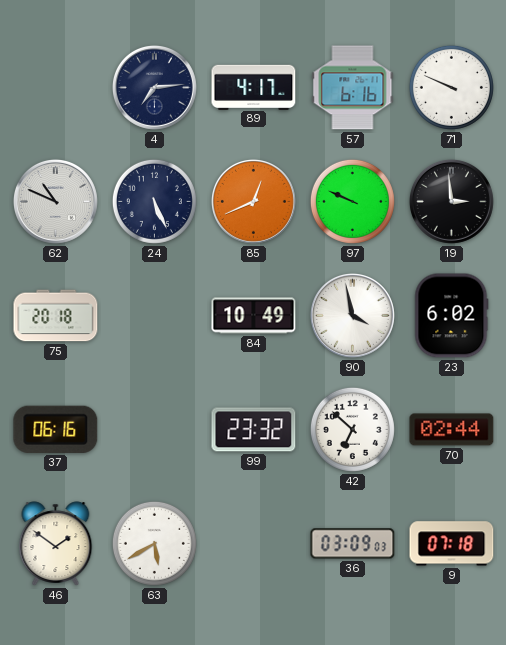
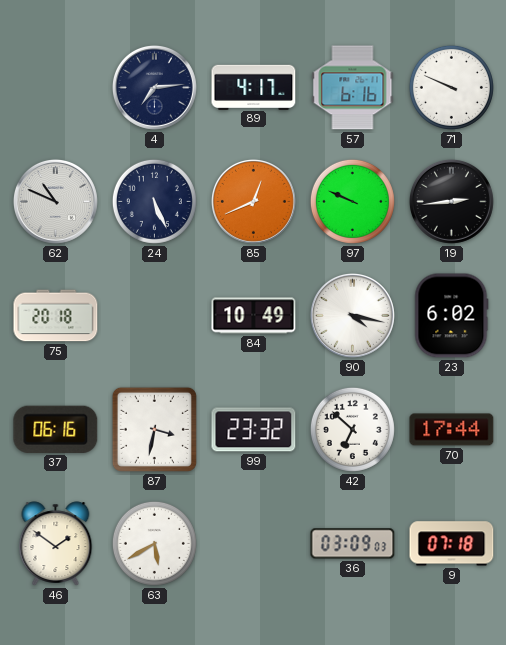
19: 2:59 -> 2:44
90: 3:58 -> 4:17
87: none -> 3:32
70: 02:44 -> 17:44
